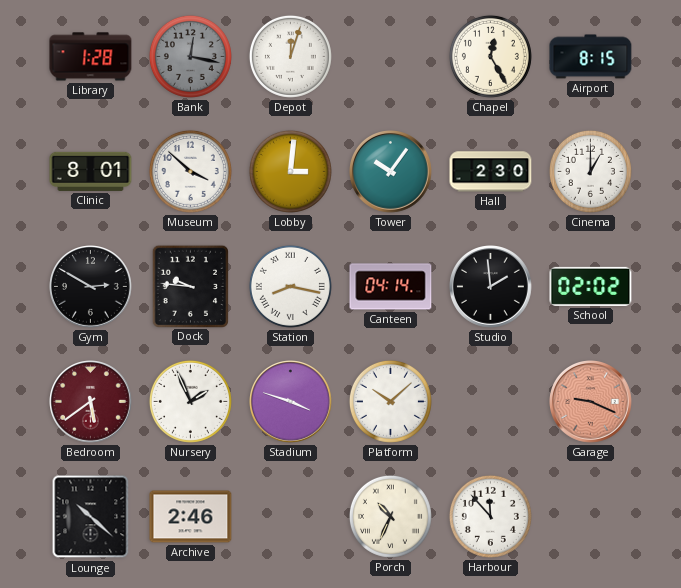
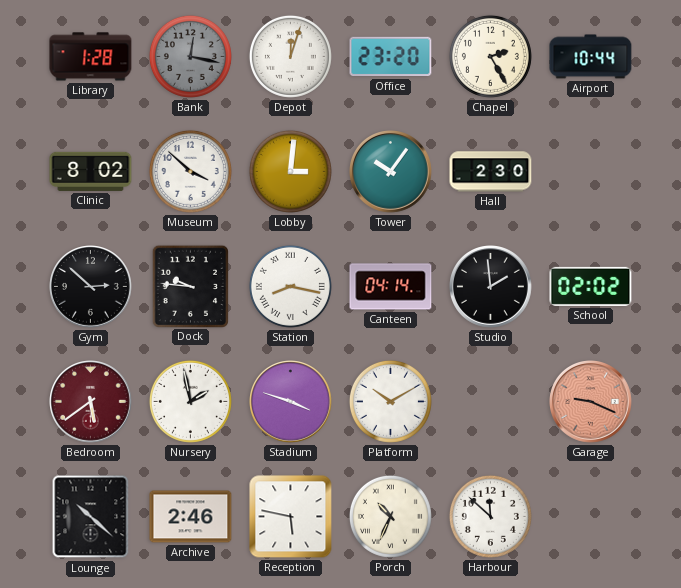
Office: none -> 23:20
Chapel: 12:25 -> 2:25
Airport: 8:15 -> 10:44
Clinic: 8:01 -> 8:02
Cinema: 1:00 -> none
Gym: 2:50 -> 2:52
Nursery: 1:56 -> 1:58
Platform: 10:08 -> 10:10
Reception: none -> 5:47
Harbour: 11:53 -> 11:52
